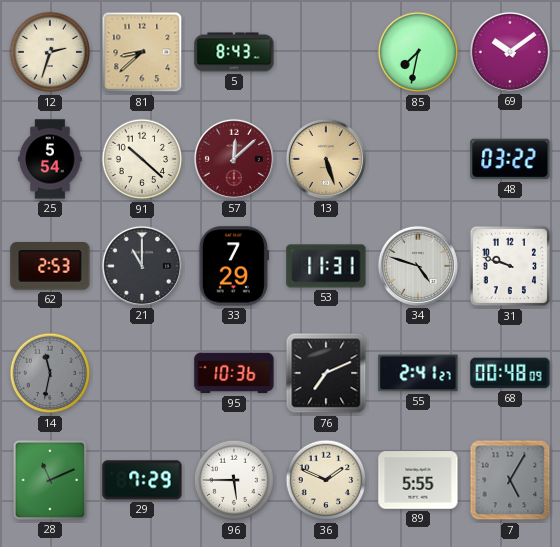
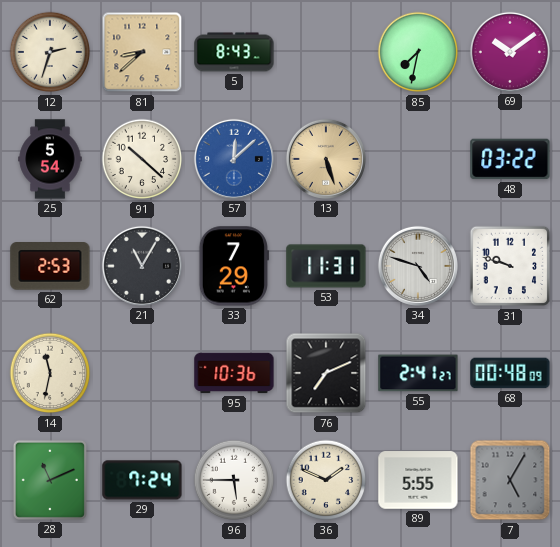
57 dial: burgundy -> blue
21: 11:00 -> 11:05
14 dial: grey -> cream
29: 7:29 -> 7:24
